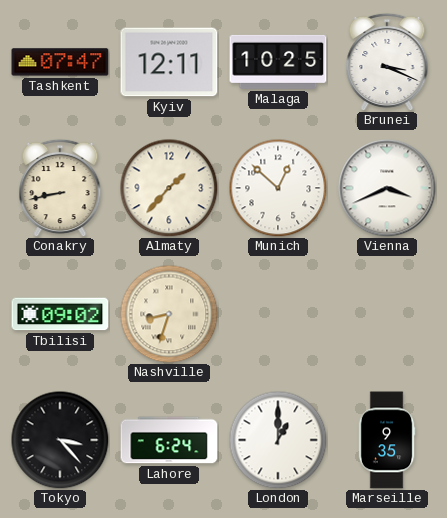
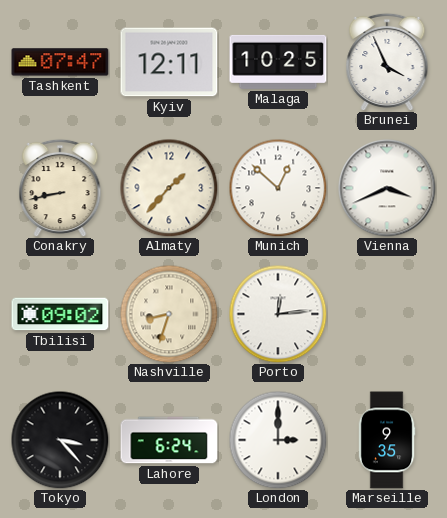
Brunei: 3:19 -> 3:56
Porto: none -> 12:14
London: 1:00 -> 3:00
